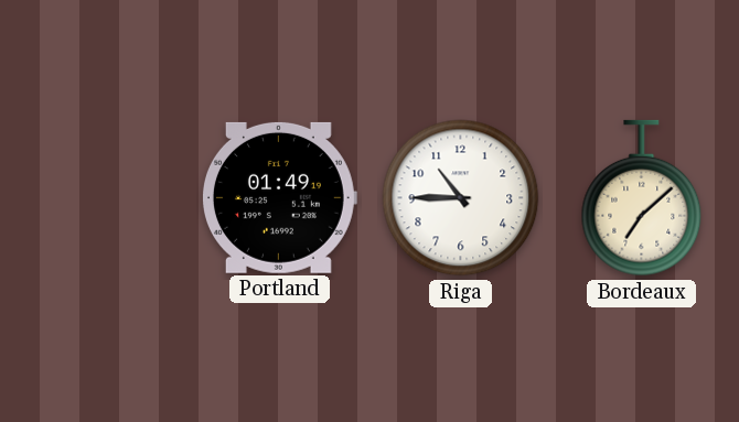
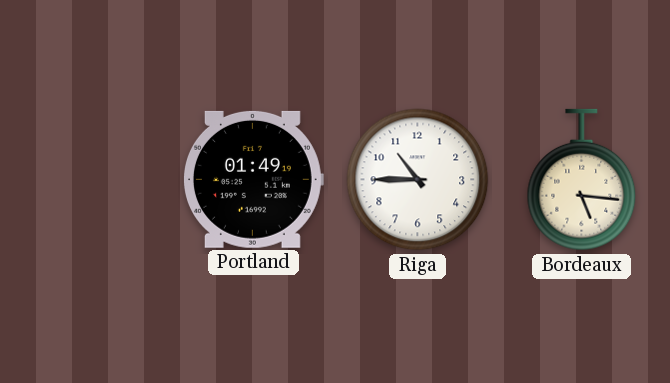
Bordeaux: 7:08 -> 5:16
